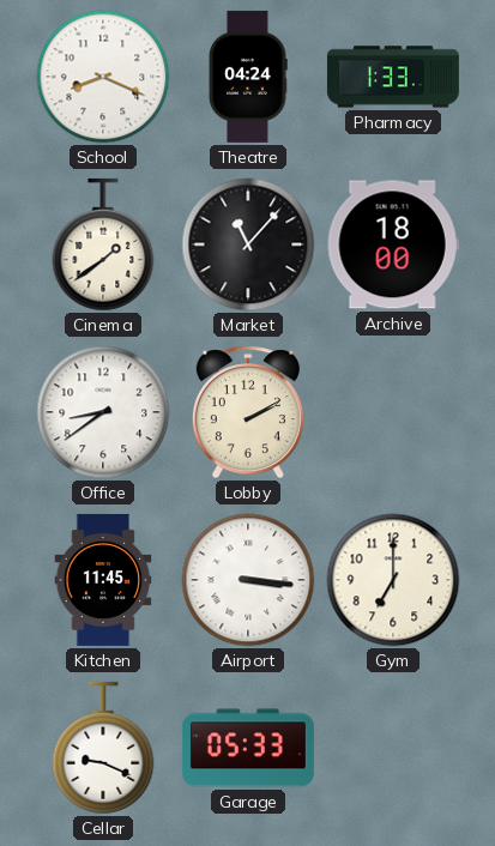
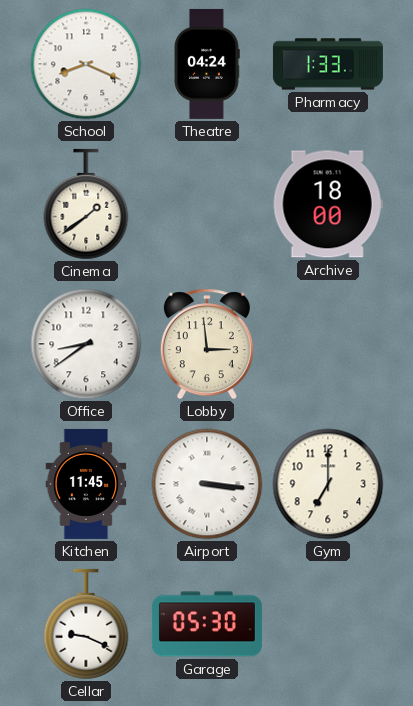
Market: 11:07 -> none
Lobby: 2:10 -> 2:59
Garage: 05:33 -> 05:30
